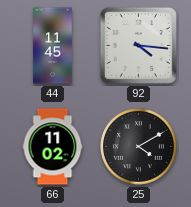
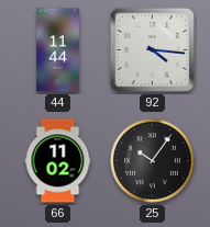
44: 11:45 -> 11:44
25: 4:10 -> 10:06
